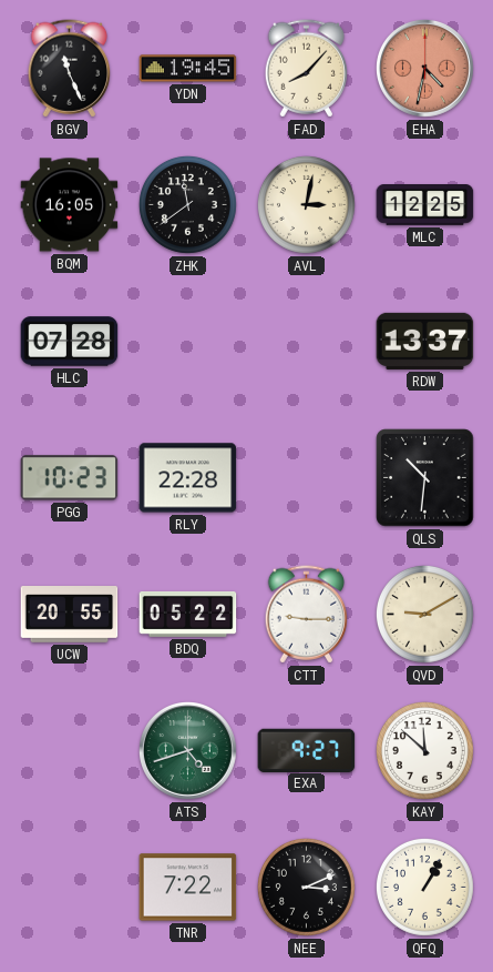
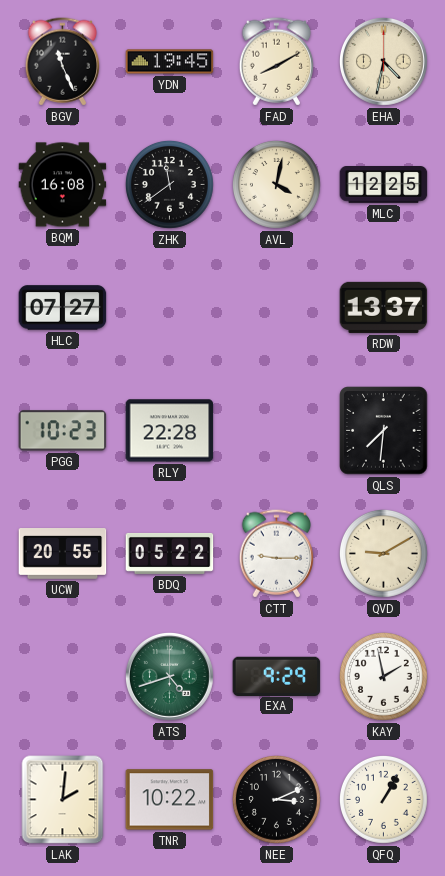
FAD: 8:07 -> 8:10
EHA dial: salmon -> cream
BQM: 16:05 -> 16:08
AVL: 3:02 -> 4:02
HLC: 07:28 -> 07:27
QLS: 10:31 -> 7:31
EXA: 9:27 -> 9:29
KAY: 11:52 -> 1:58
LAK: none -> 2:01
TNR: 7:22 -> 10:22
